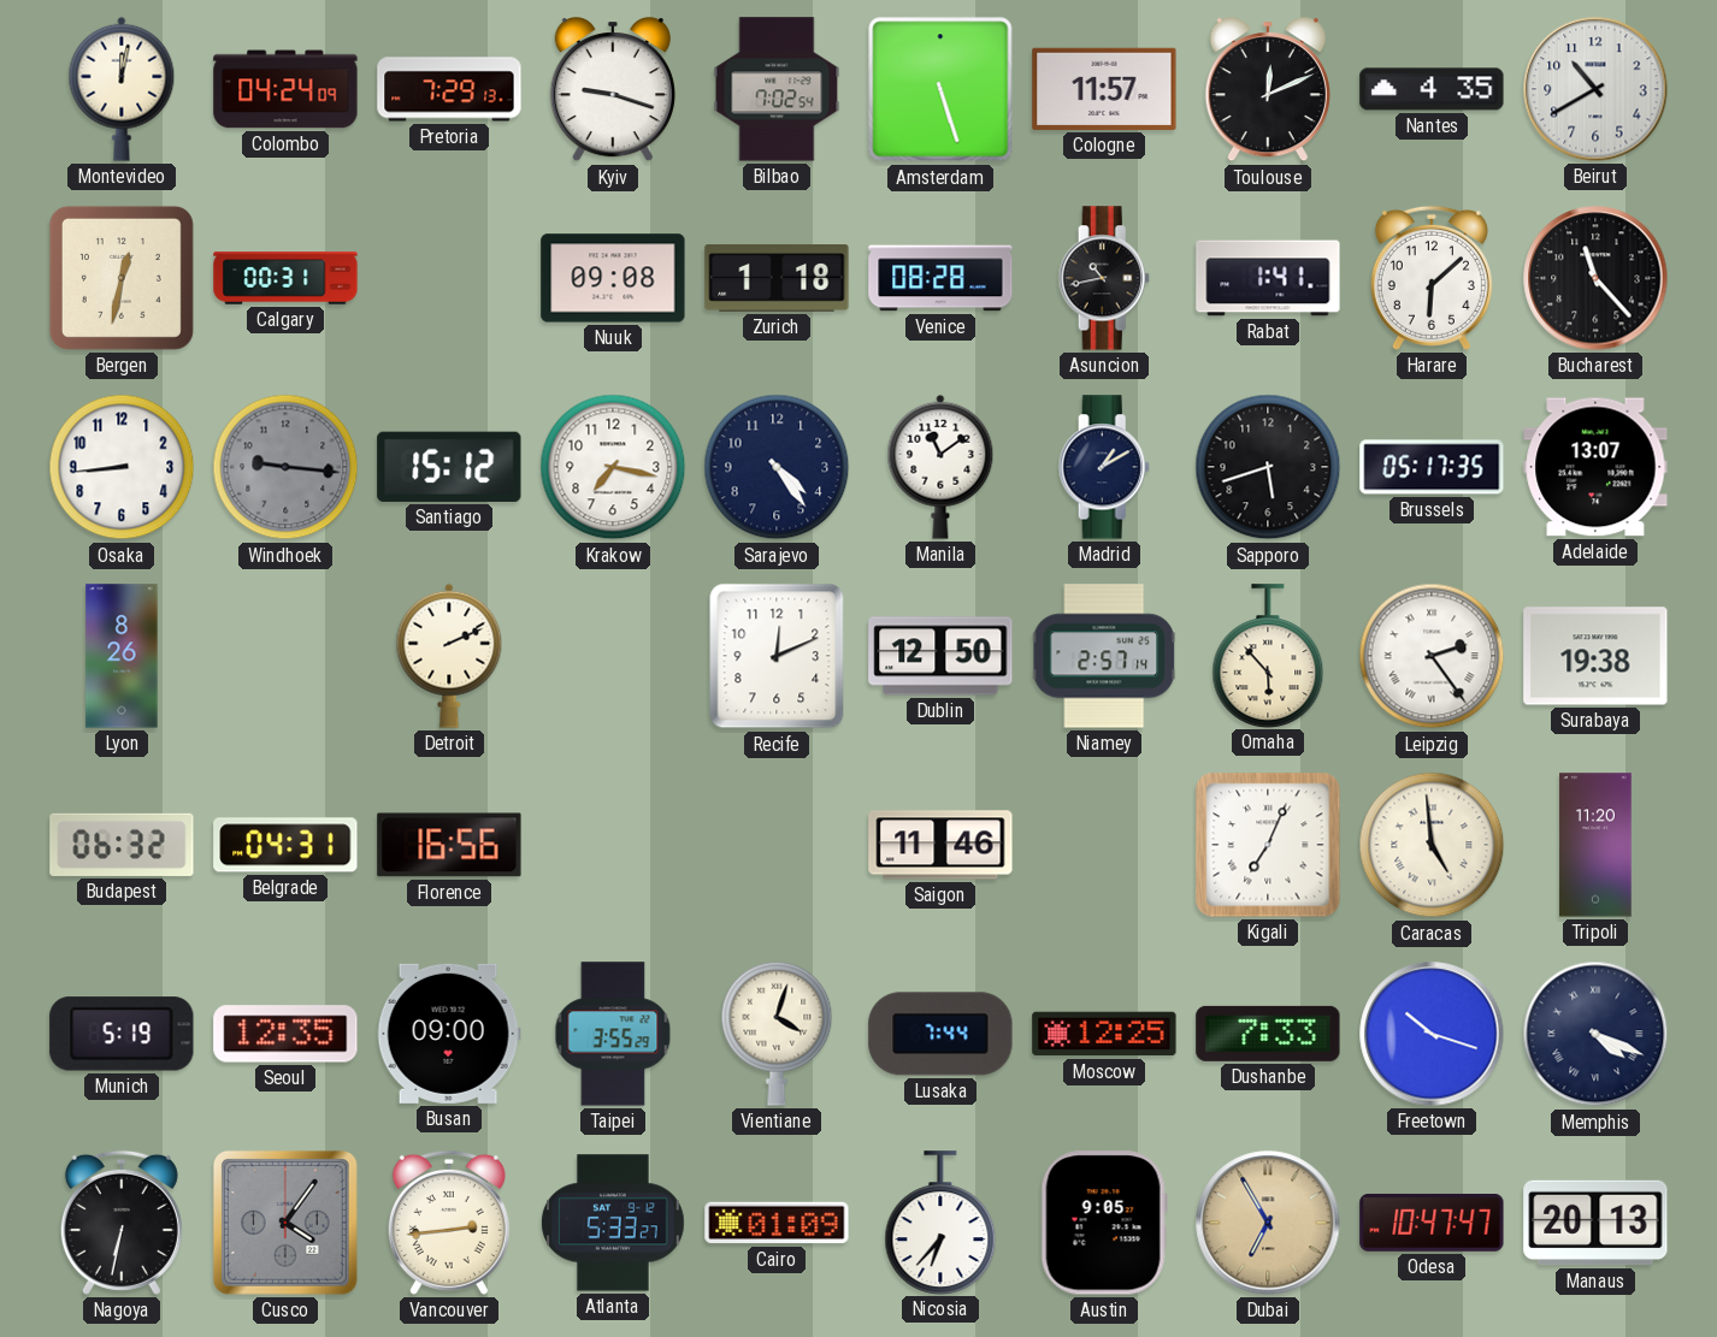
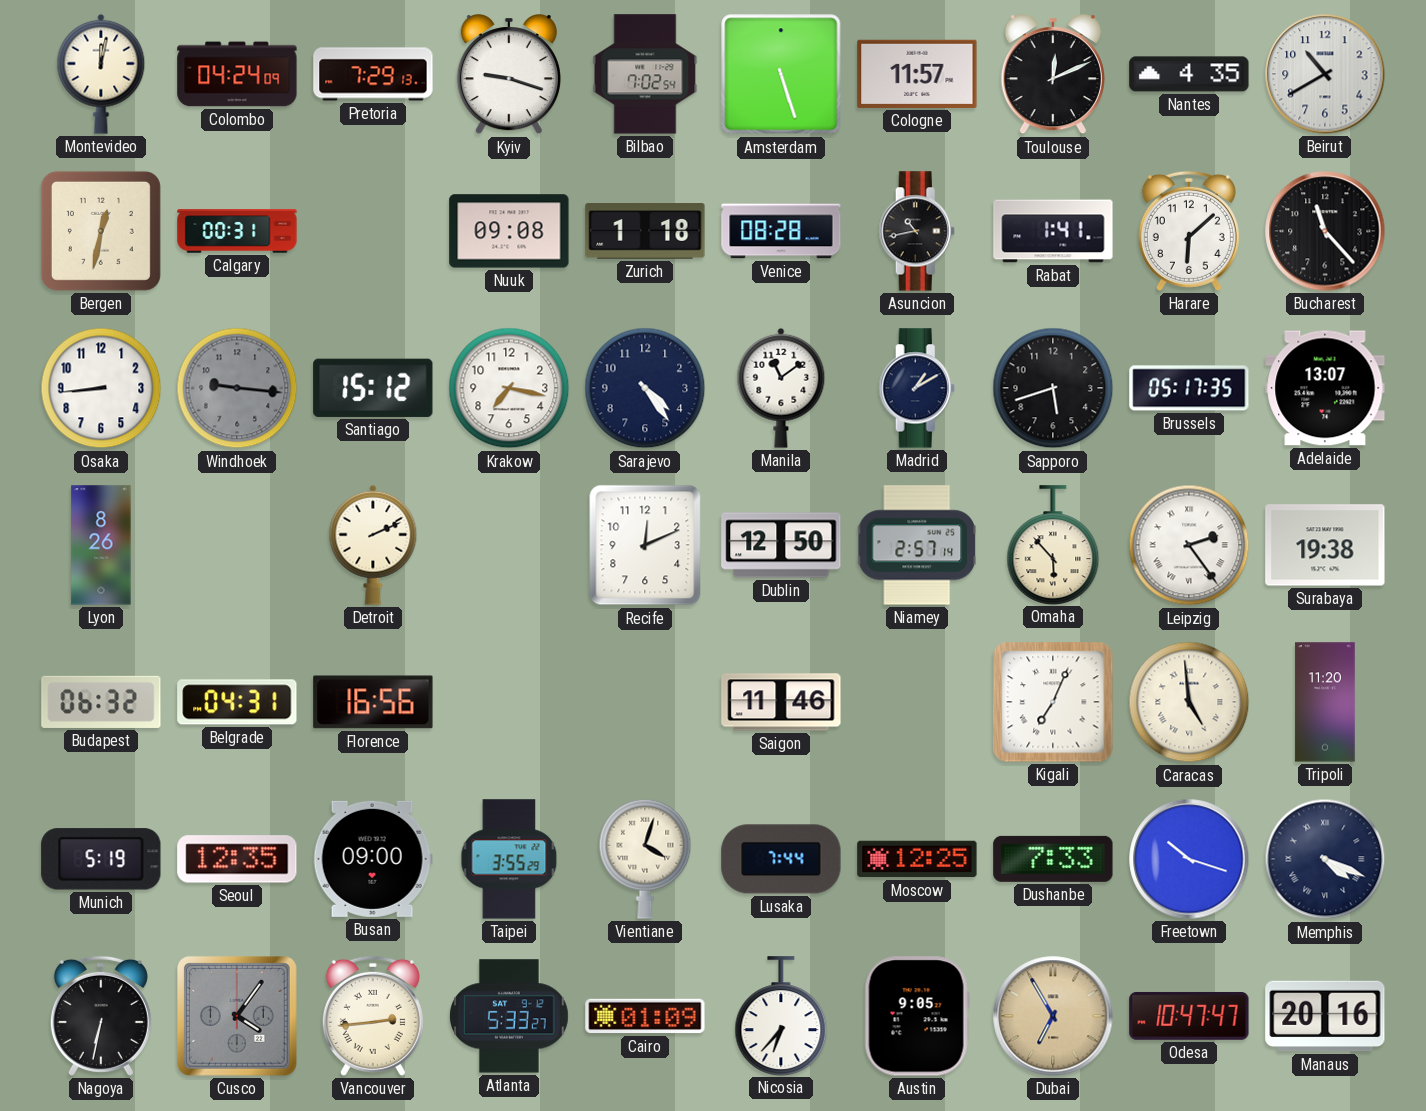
Manaus: 20:13 -> 20:16
